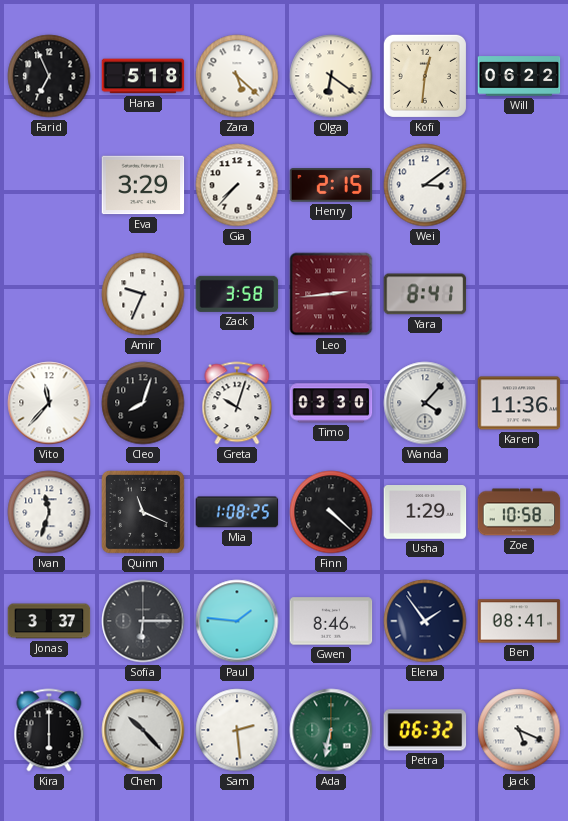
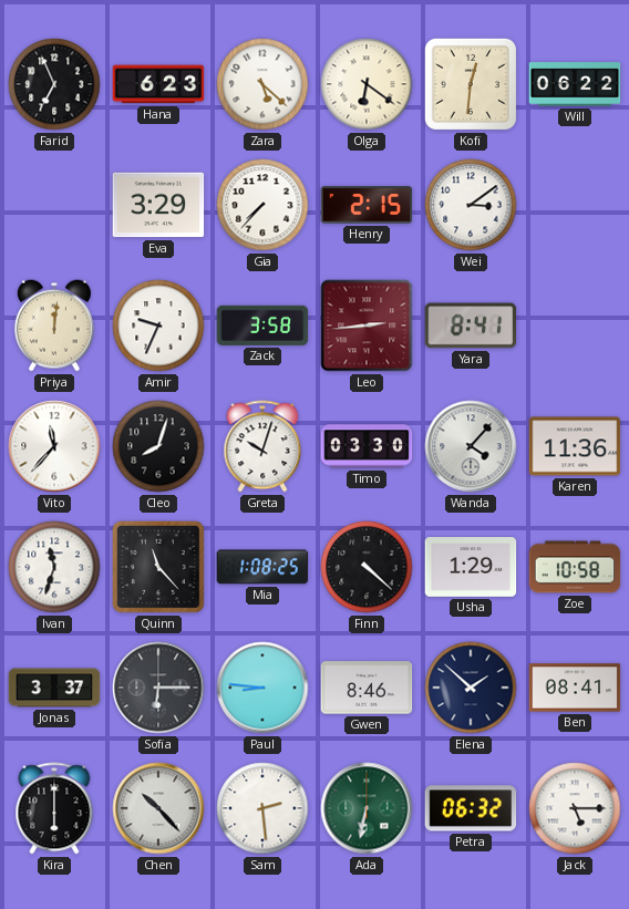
Hana: 5:18 -> 6:23
Priya: none -> 12:01
Quinn: 11:19 -> 11:23
Paul: 1:46 -> 8:46
Elena: 1:54 -> 1:52
Jack: 5:19 -> 5:15
